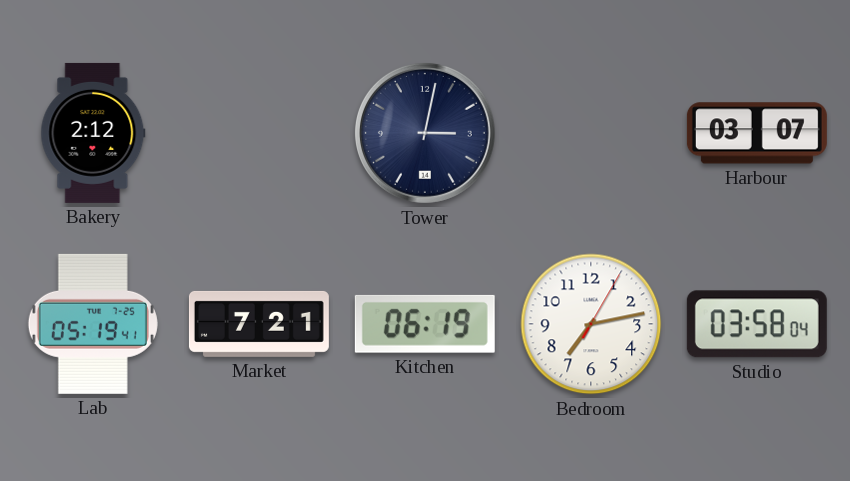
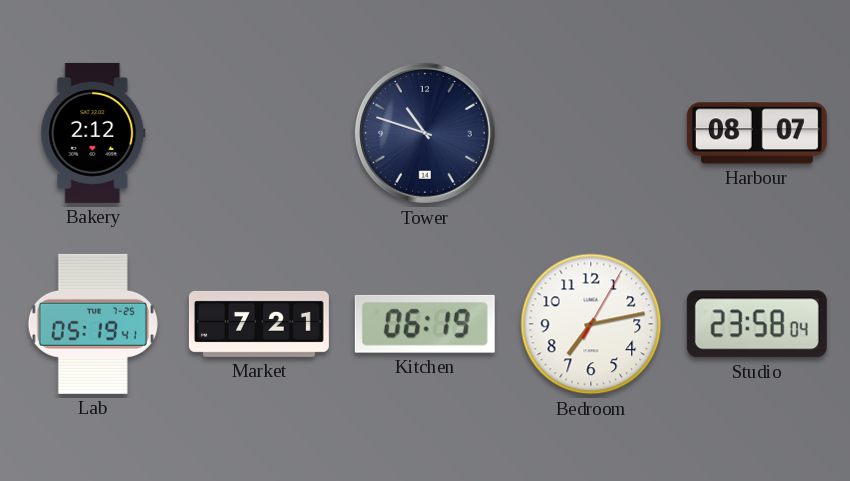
Tower: 3:02 -> 10:48
Harbour: 03:07 -> 08:07
Studio: 03:58 -> 23:58
